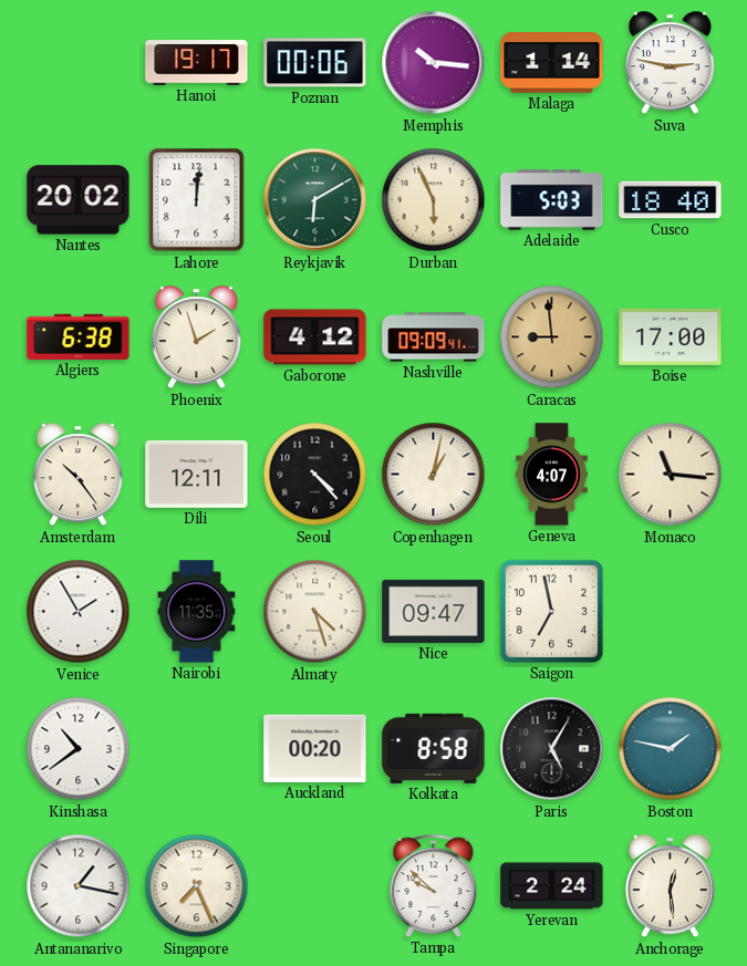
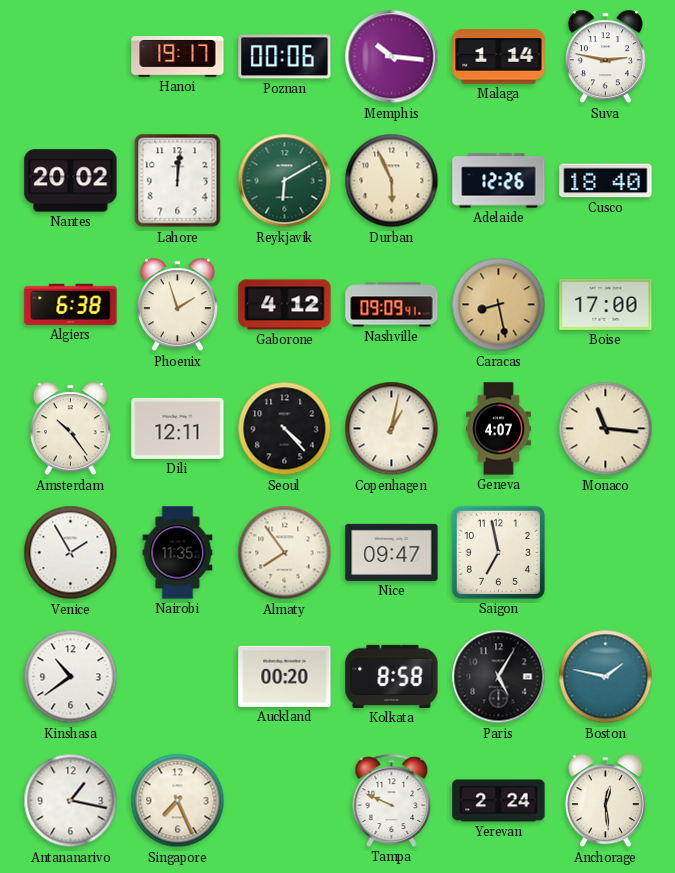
Adelaide: 5:03 -> 12:26
Caracas: 8:59 -> 8:28
Almaty: 4:27 -> 7:54
Tampa: 9:52 -> 9:49
